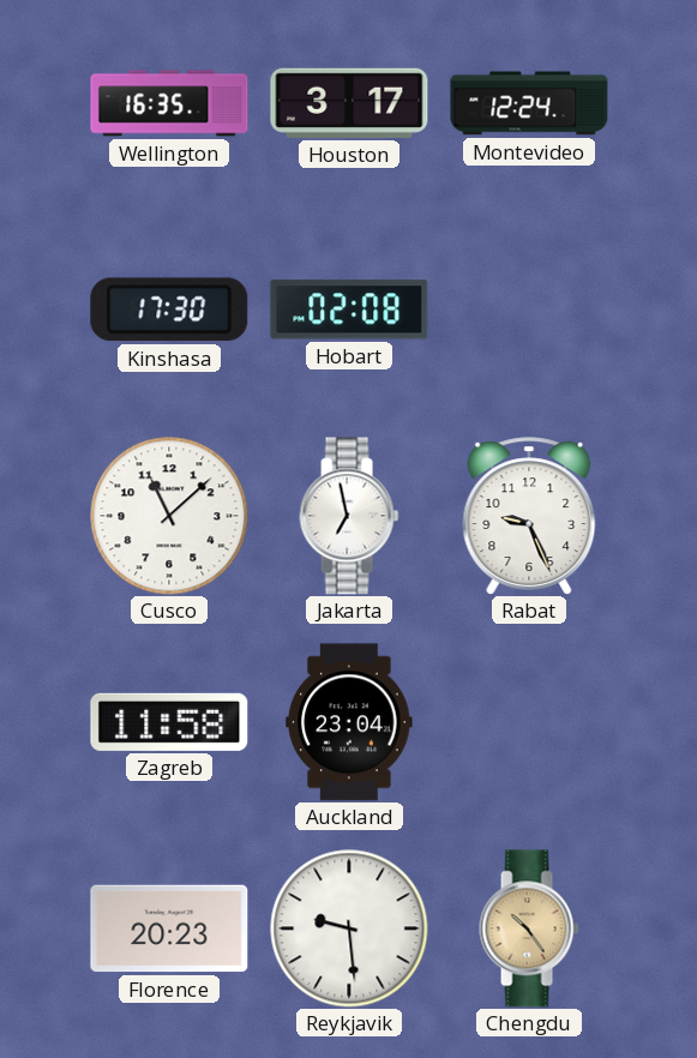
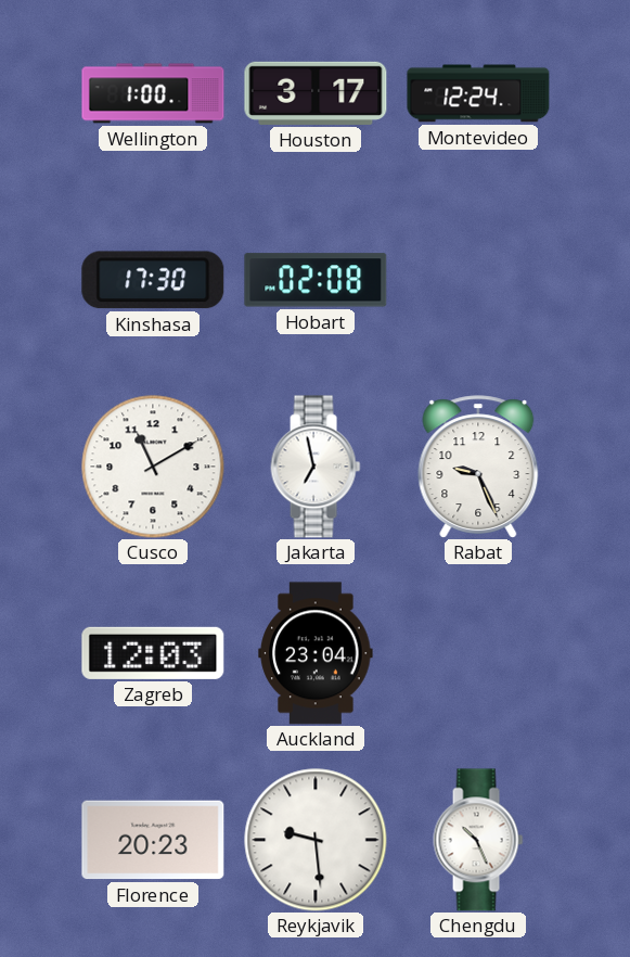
Wellington: 16:35 -> 1:00
Cusco: 11:08 -> 11:10
Zagreb: 11:58 -> 12:03
Chengdu: 10:24 -> 10:26
Chengdu dial: champagne -> white
